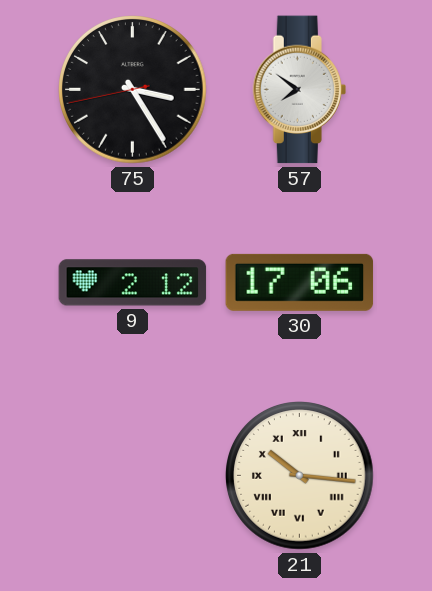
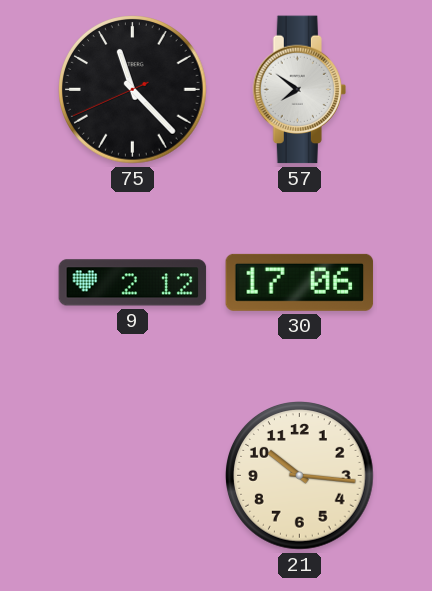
75: 3:24 -> 11:22
21 numerals: Roman -> Arabic
